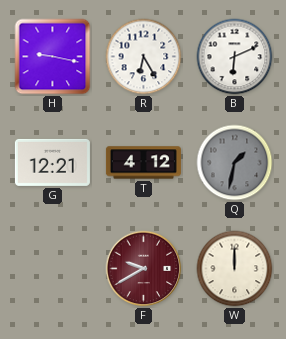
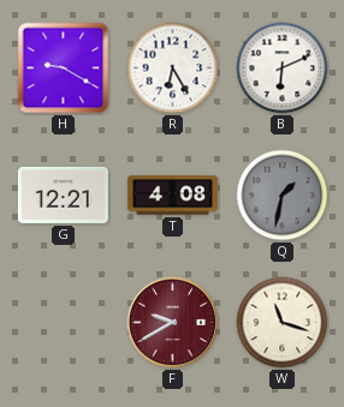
H: 9:17 -> 9:20
T: 4:12 -> 4:08
W: 12:00 -> 11:18
